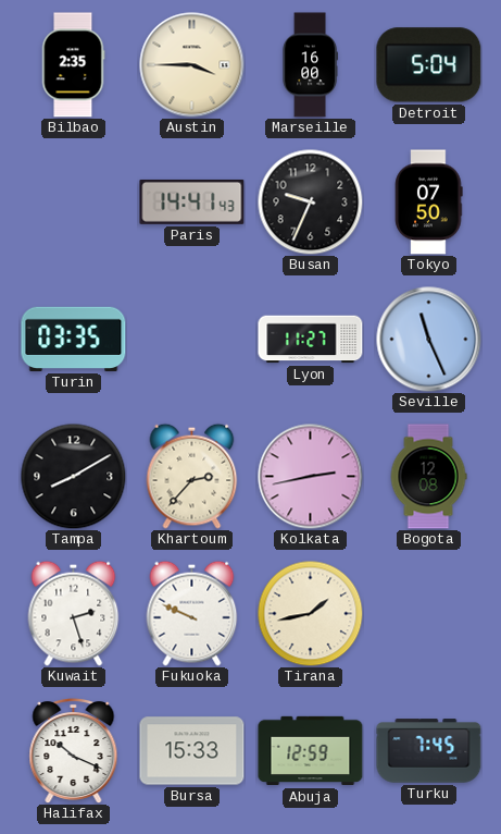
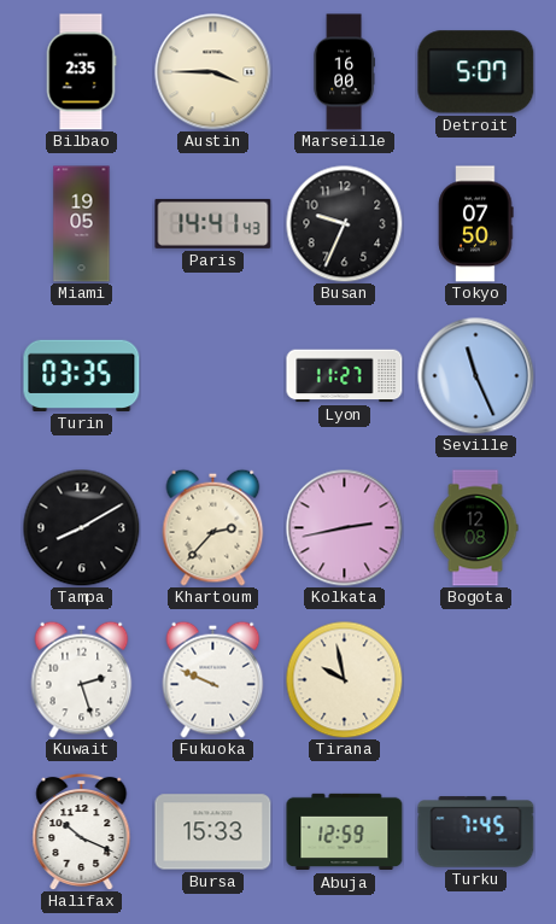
Detroit: 5:04 -> 5:07
Miami: none -> 19:05
Tirana: 1:43 -> 9:58
